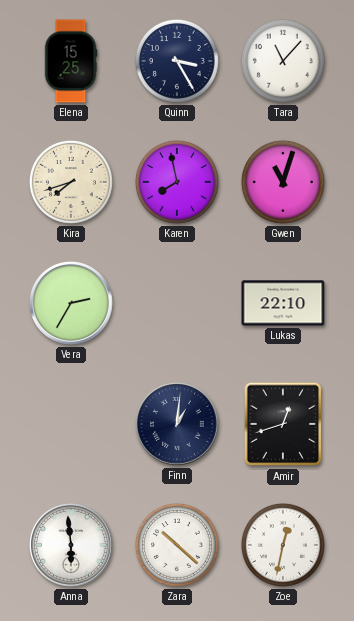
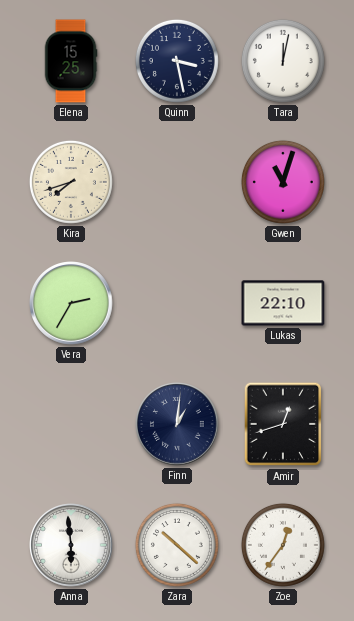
Quinn: 3:25 -> 3:28
Tara: 11:07 -> 12:02
Karen: 7:58 -> none
Zoe: 12:32 -> 12:36
